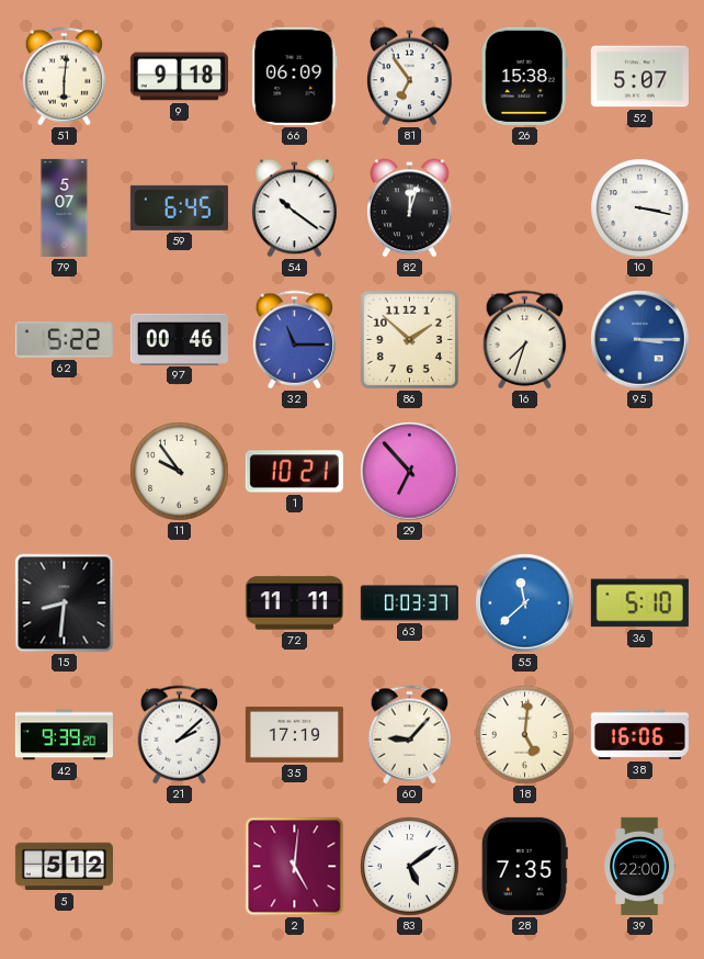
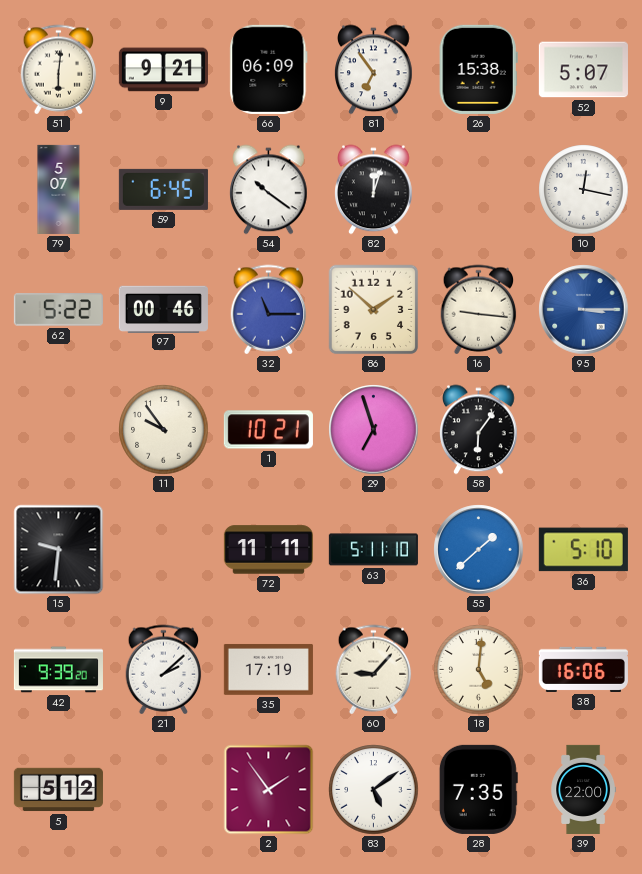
9: 9:18 -> 9:21
10: 3:17 -> 12:17
16: 7:33 -> 9:16
29: 6:53 -> 6:57
58: none -> 6:06
15: 8:31 -> 9:31
63: 0:03 -> 5:11
55: 11:38 -> 1:38
2: 5:01 -> 1:54
